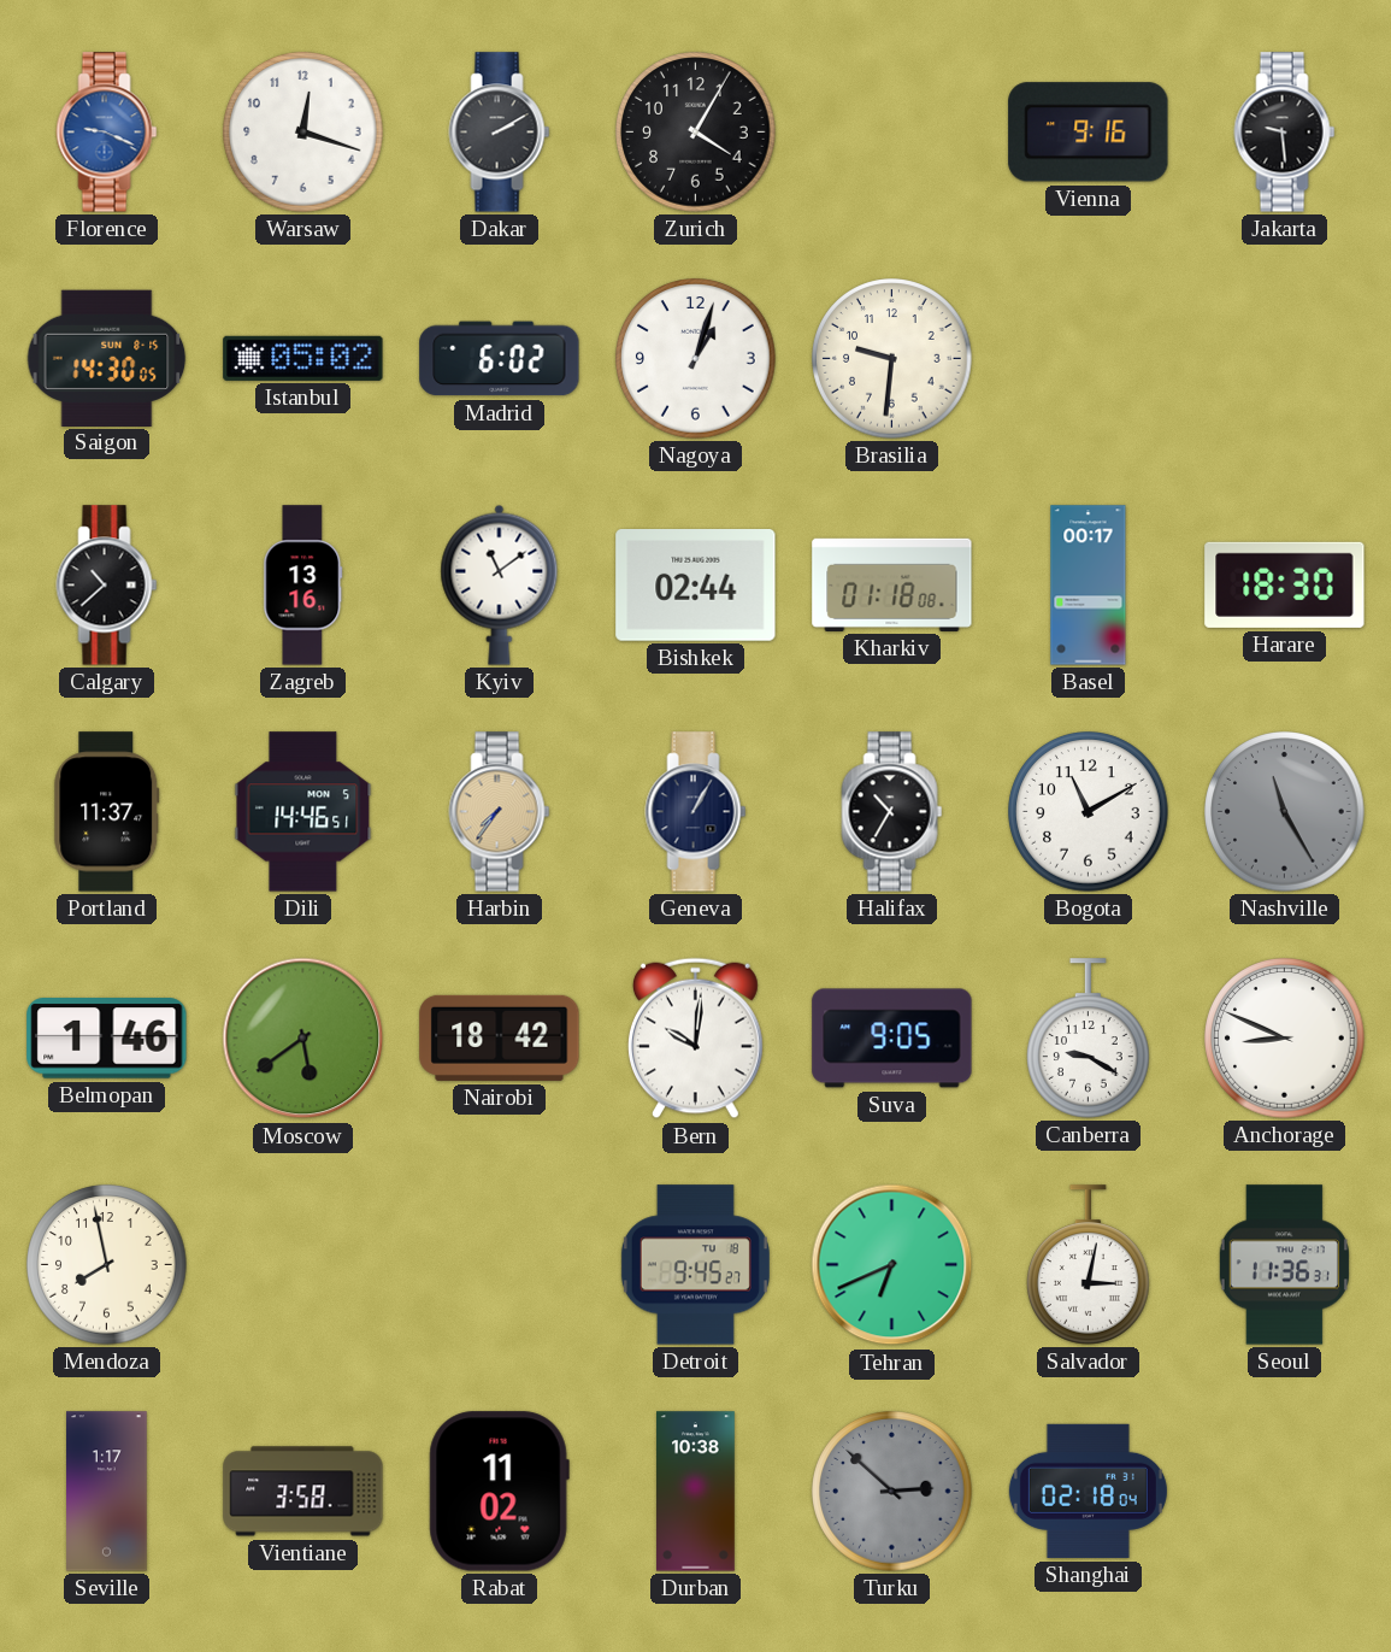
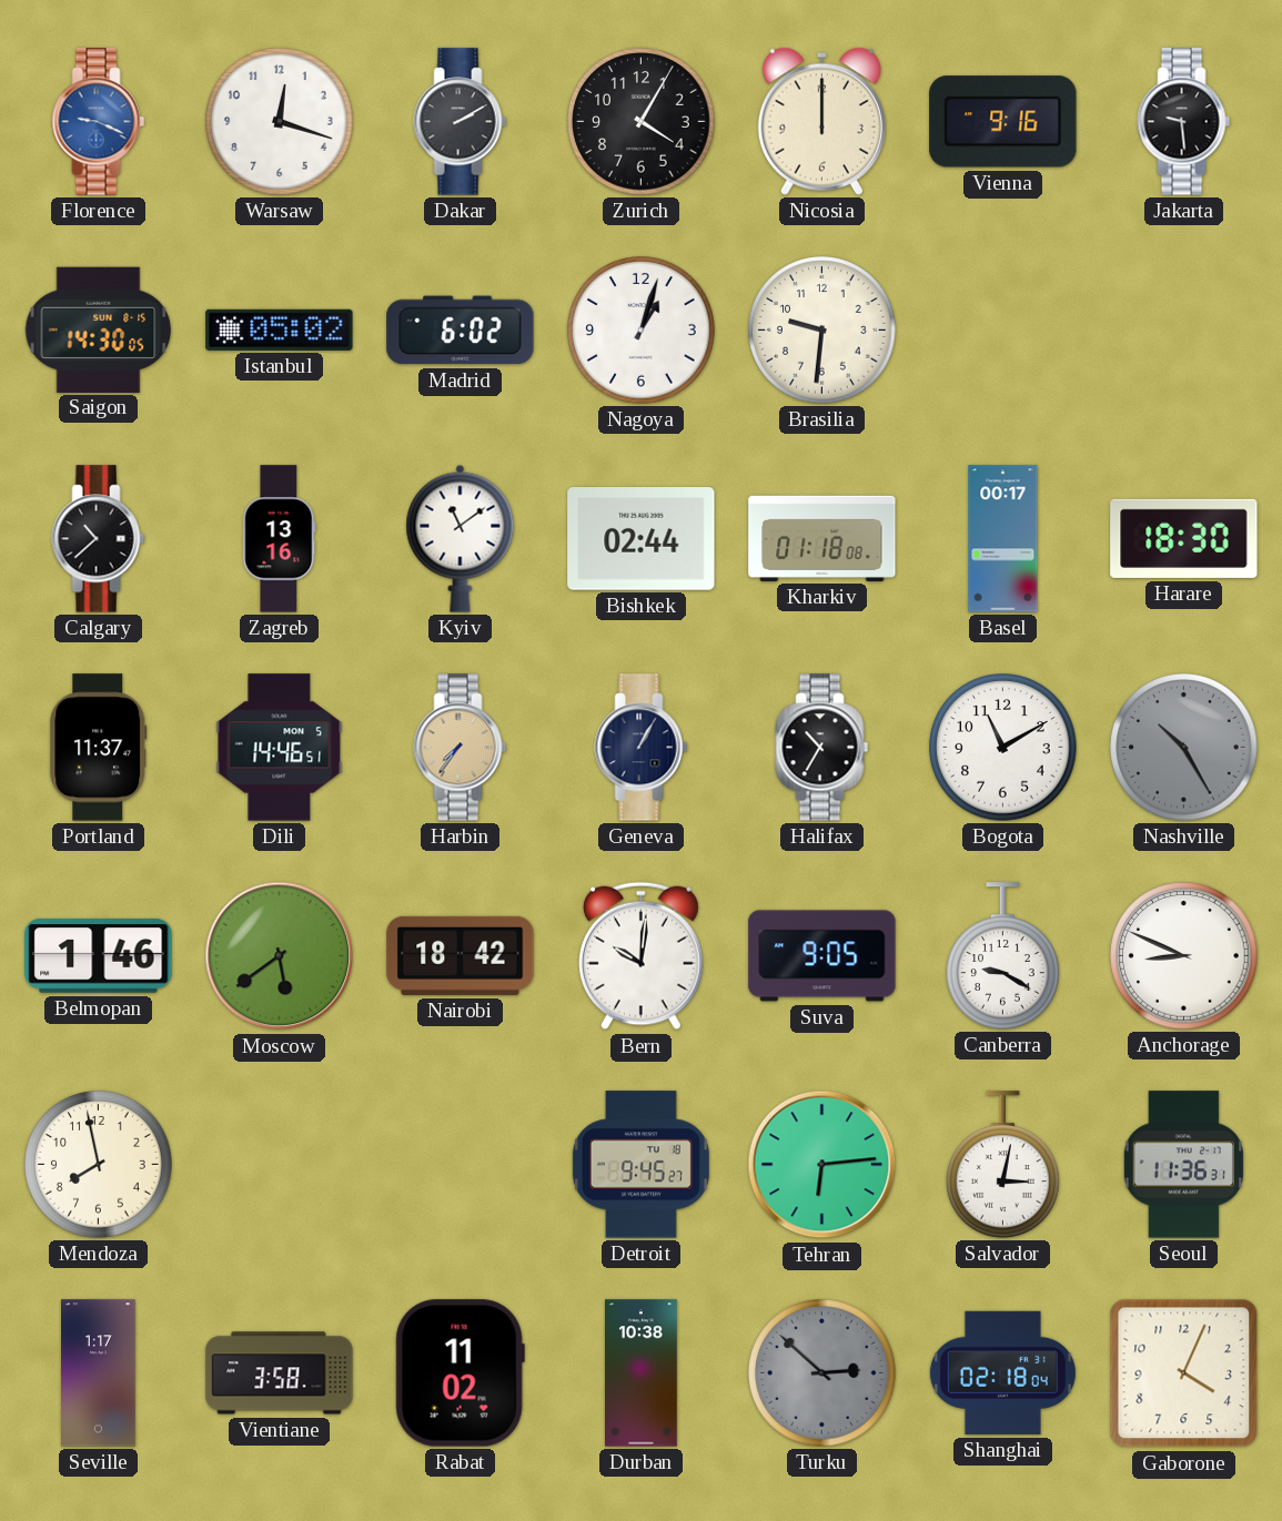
Nicosia: none -> 12:00
Nashville: 11:25 -> 10:25
Tehran: 6:41 -> 6:14
Gaborone: none -> 4:04
